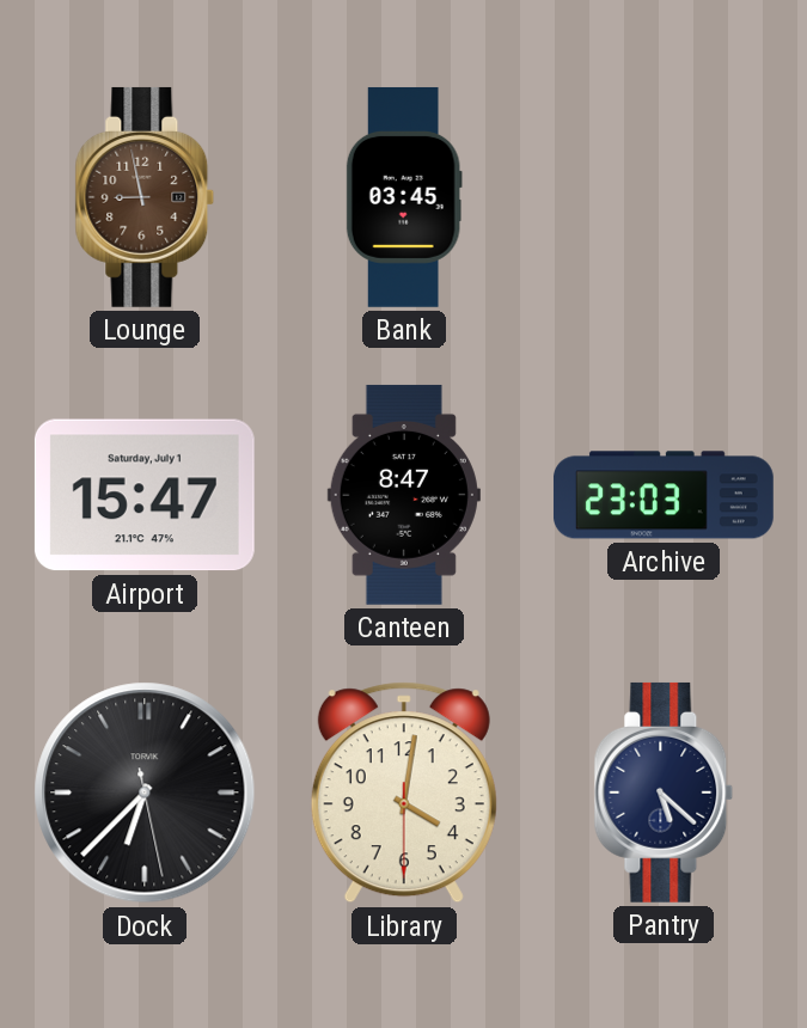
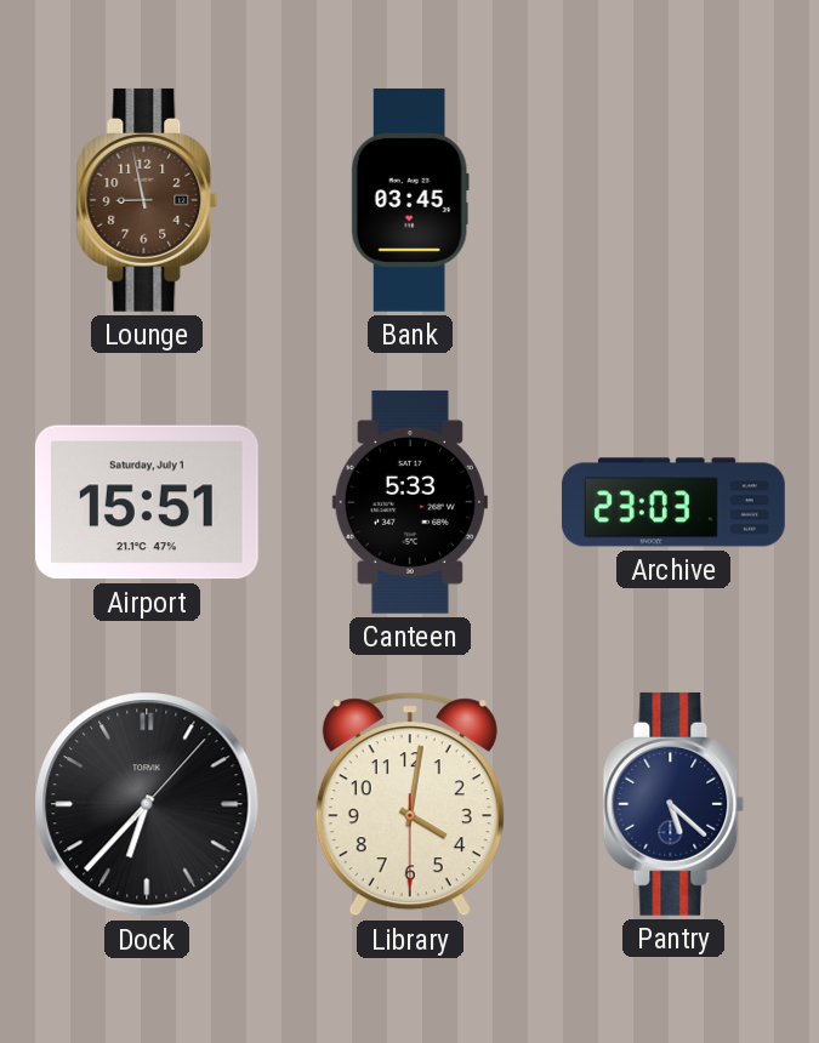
Airport: 15:47 -> 15:51
Canteen: 8:47 -> 5:33
Dock: 6:37:28 -> 6:37:07
